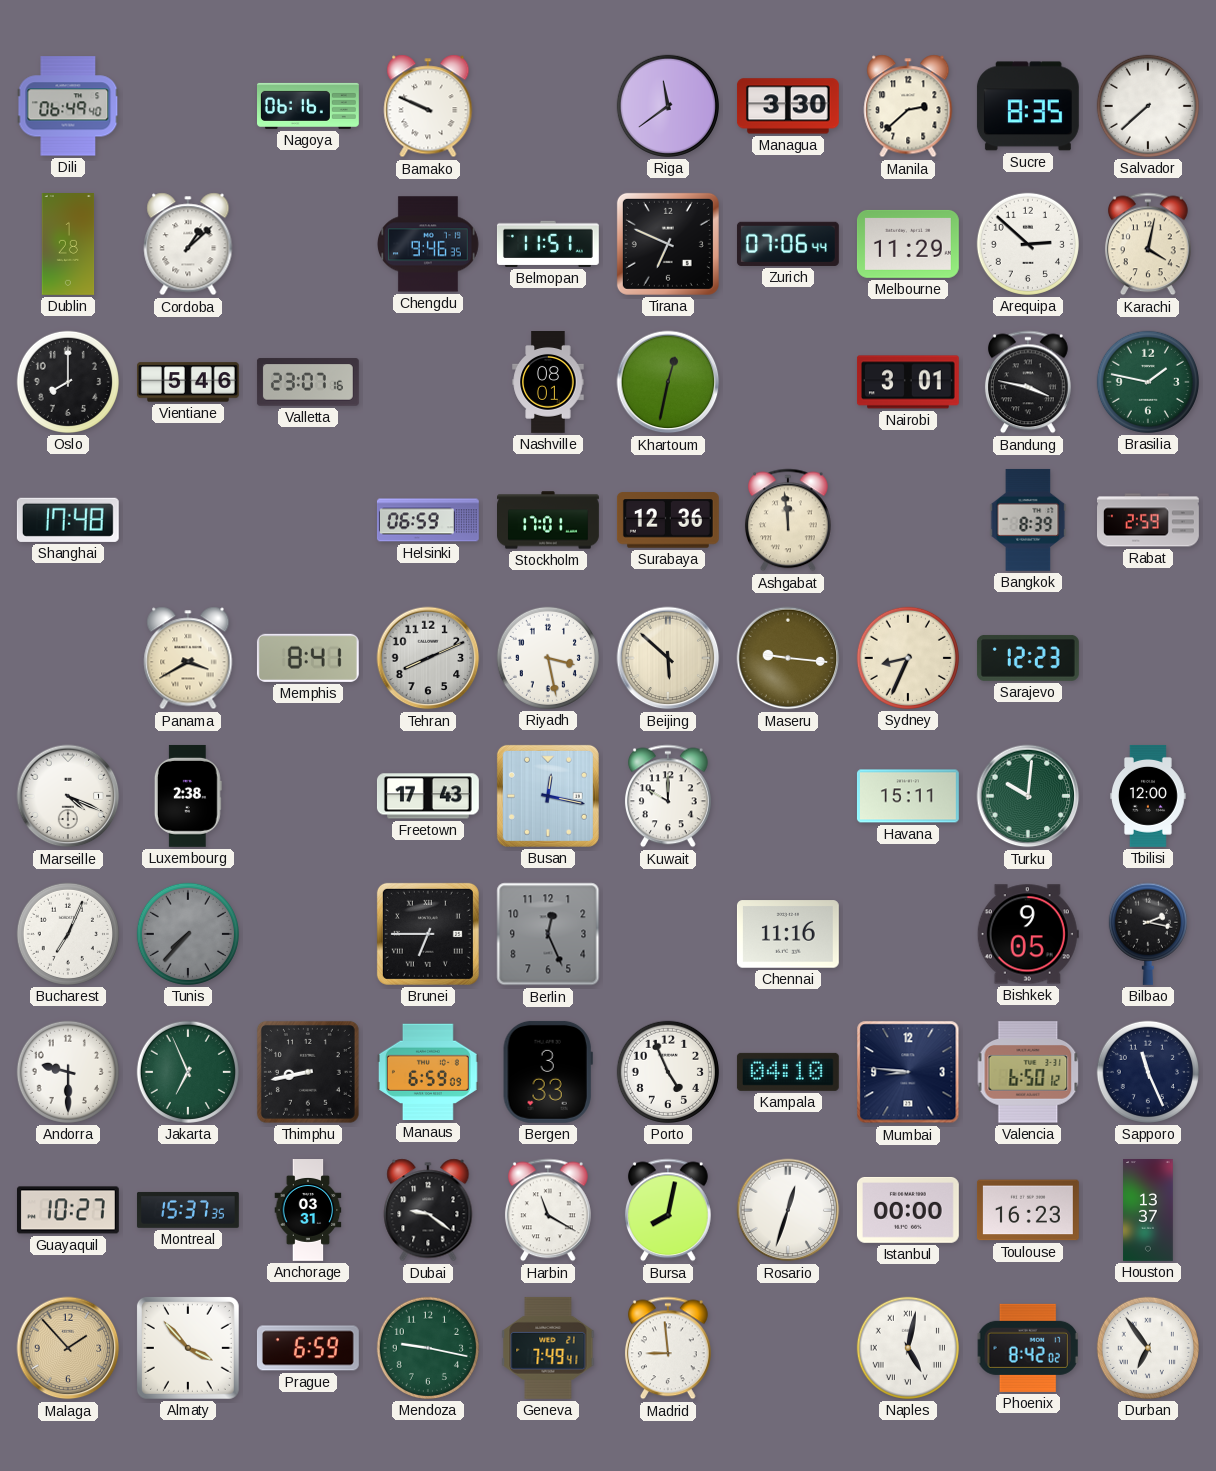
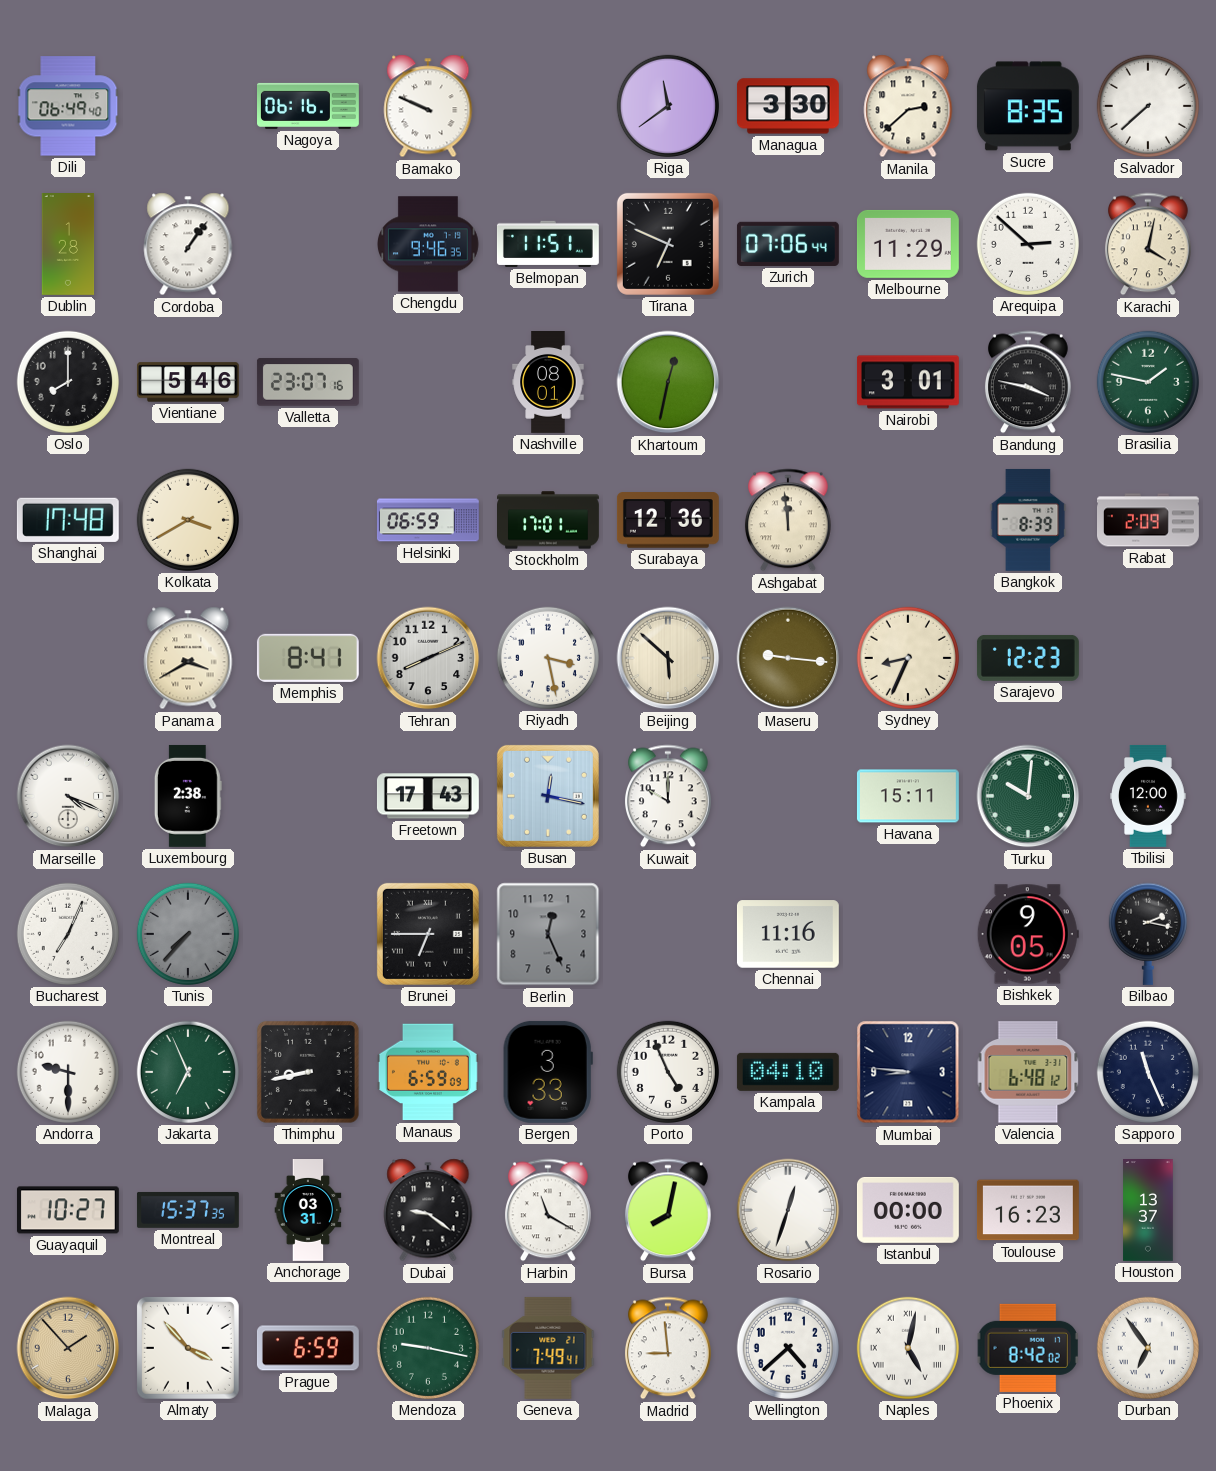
Cordoba: 1:08 -> 1:06
Kolkata: none -> 3:40
Rabat: 2:59 -> 2:09
Valencia: 6:50 -> 6:48
Wellington: none -> 4:38
